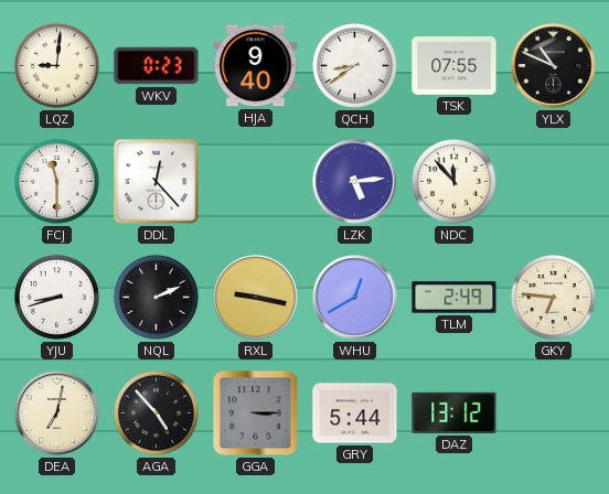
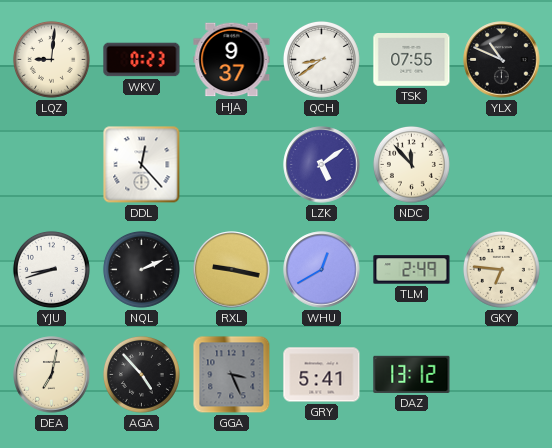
HJA: 9:40 -> 9:37
FCJ: 11:30 -> none
LZK: 5:14 -> 5:09
GGA: 3:15 -> 3:26
GRY: 5:44 -> 5:41
